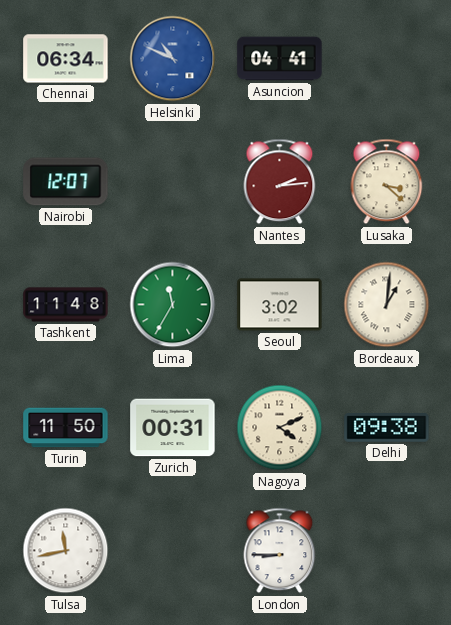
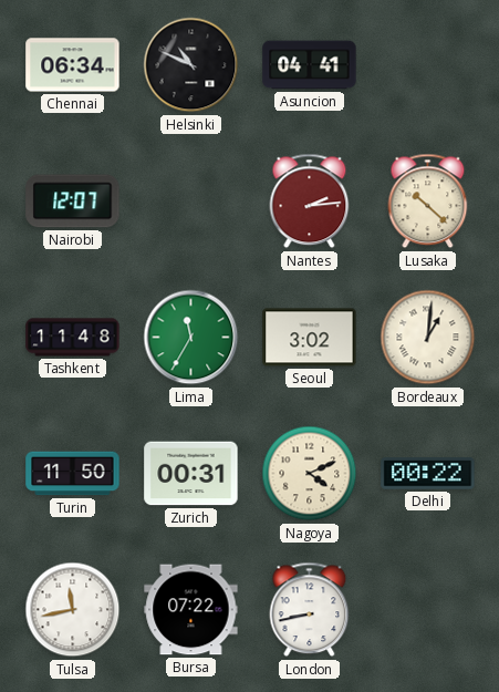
Helsinki dial: blue -> black
Lusaka: 3:22 -> 10:22
Delhi: 09:38 -> 00:22
Bursa: none -> 07:22
London: 8:45 -> 8:43
